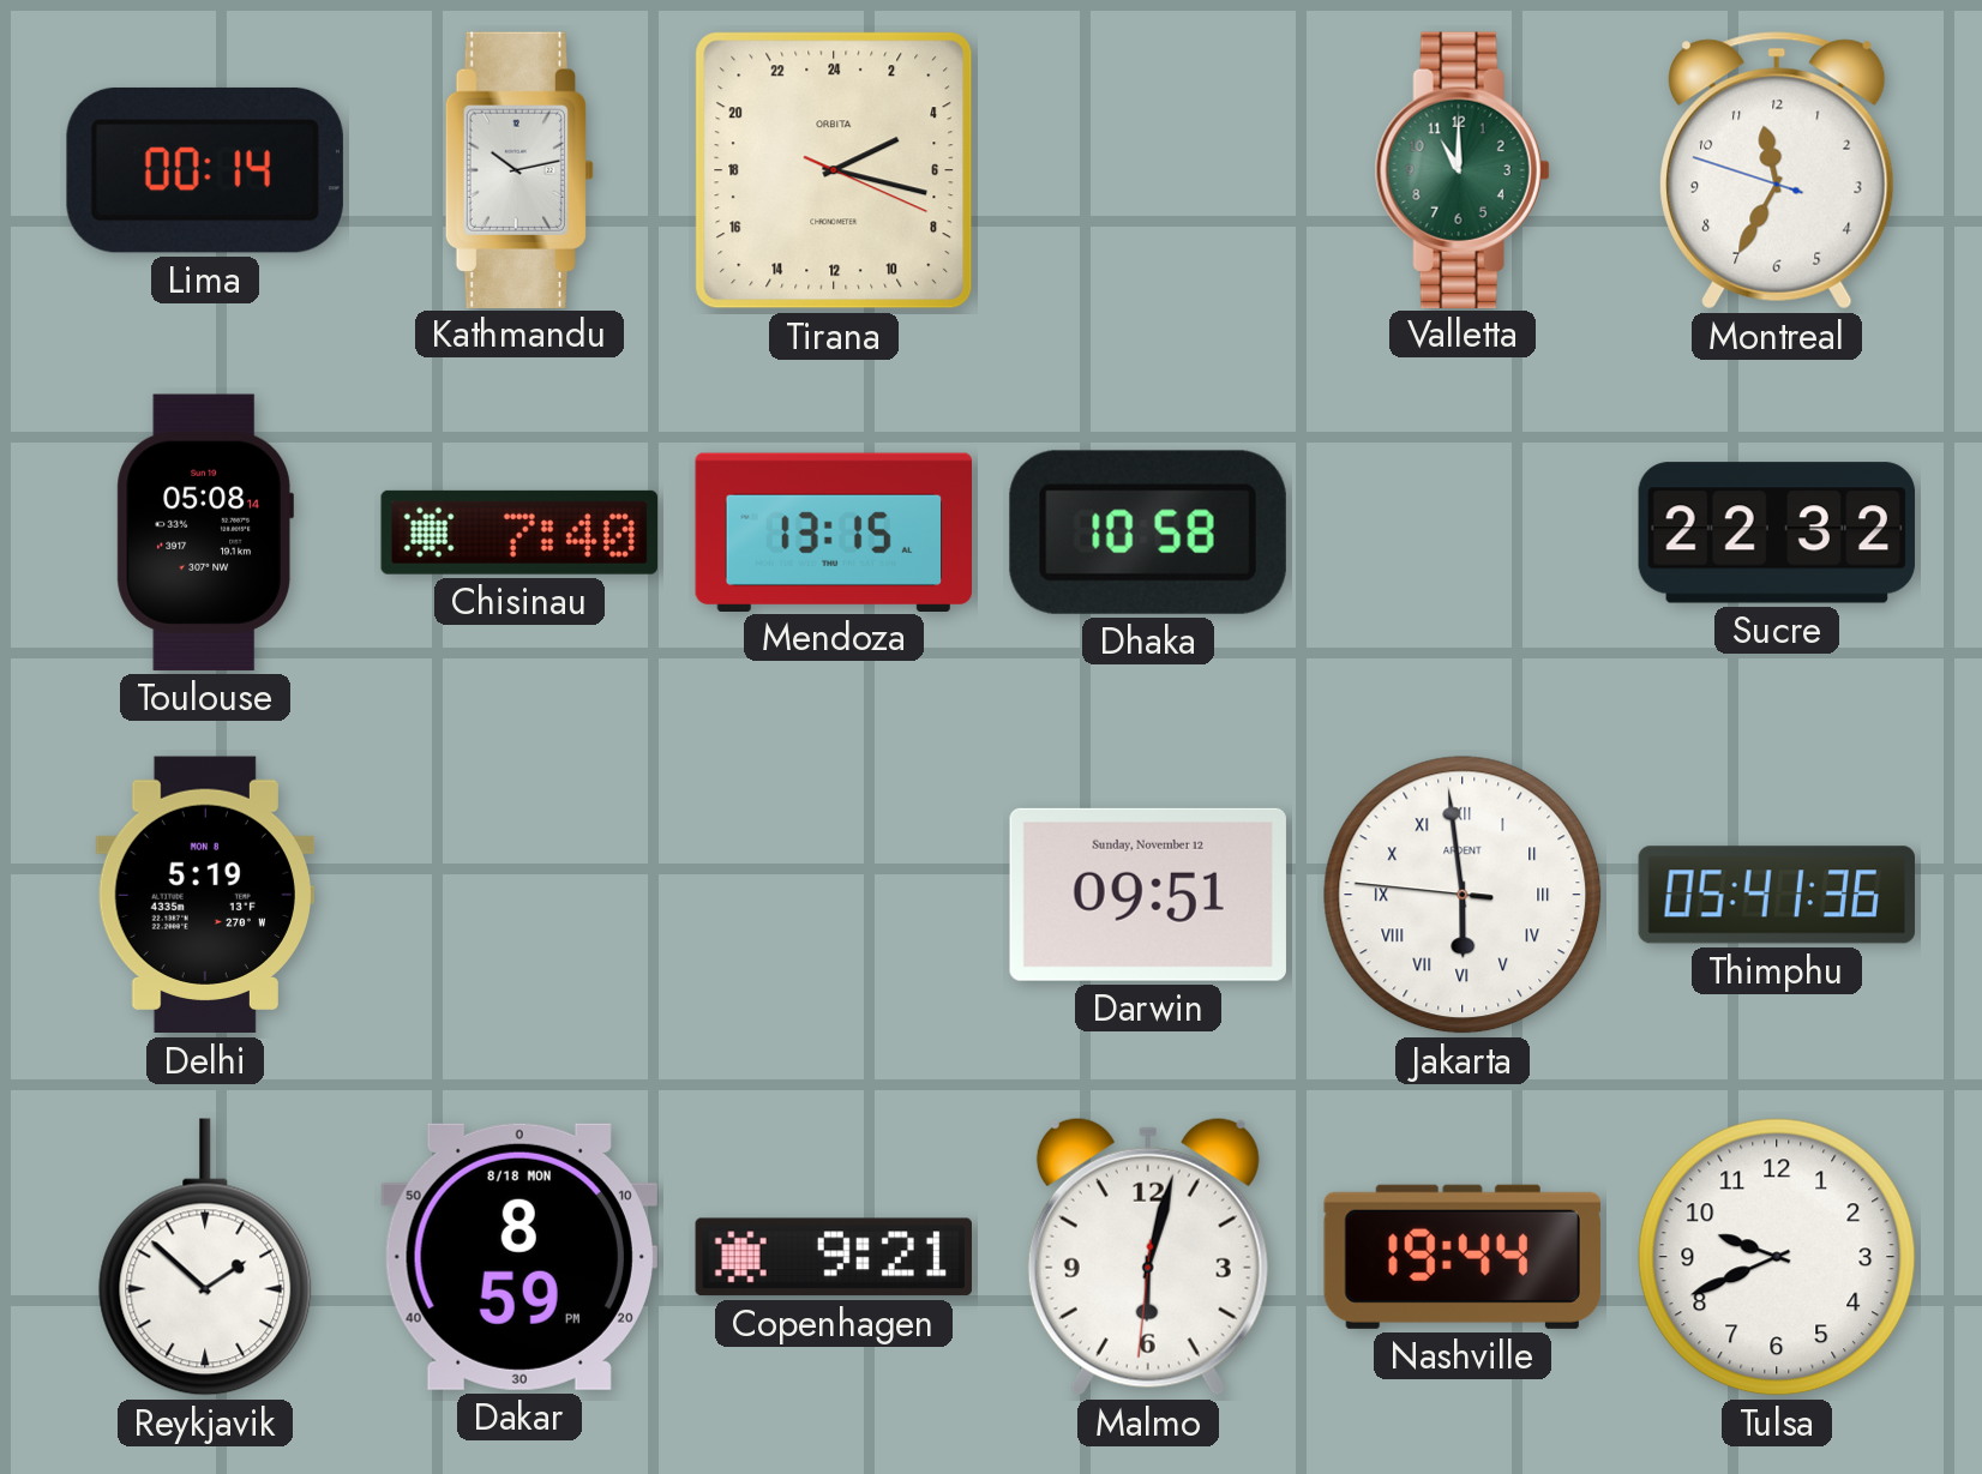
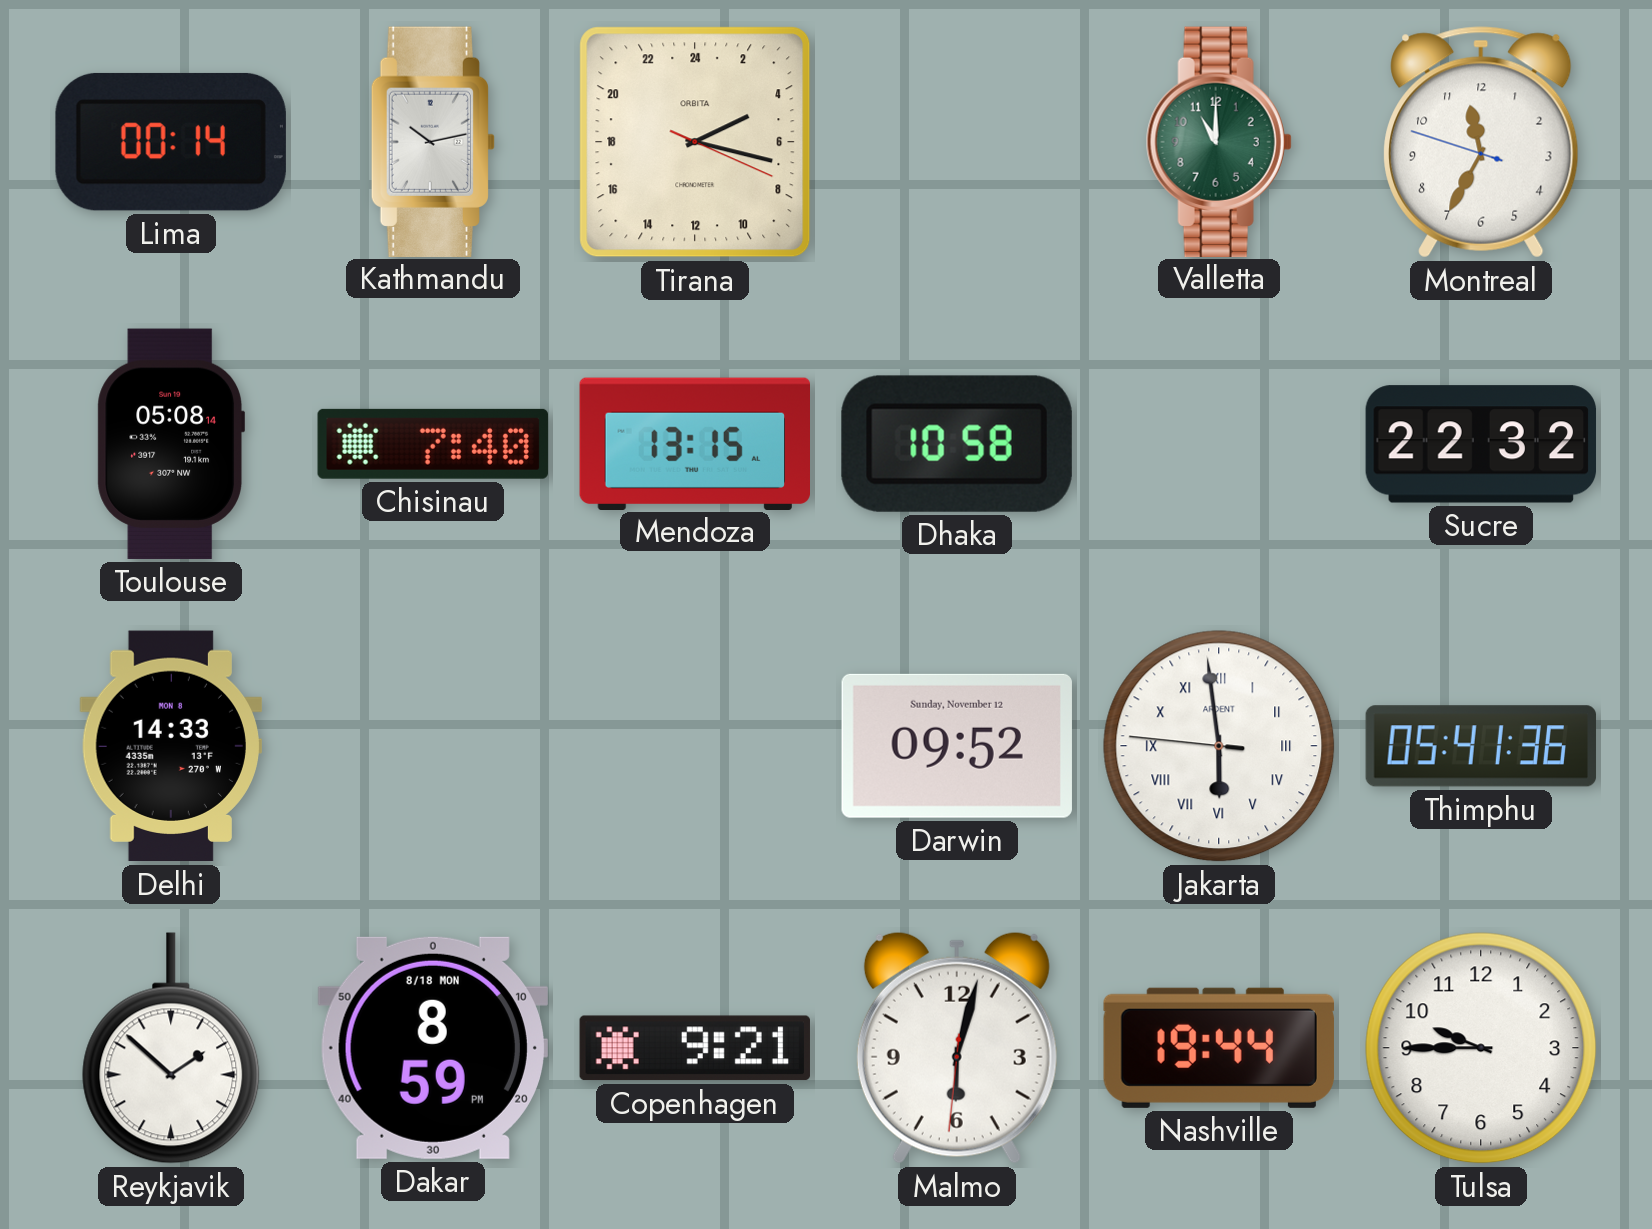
Delhi: 5:19 -> 14:33
Darwin: 09:51 -> 09:52
Tulsa: 9:41 -> 9:45
